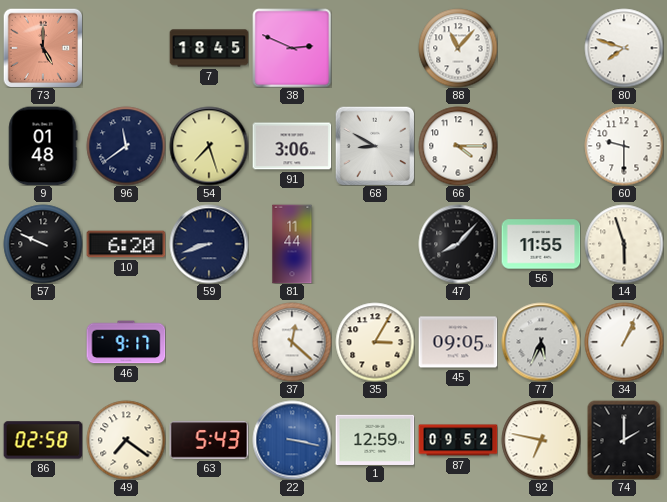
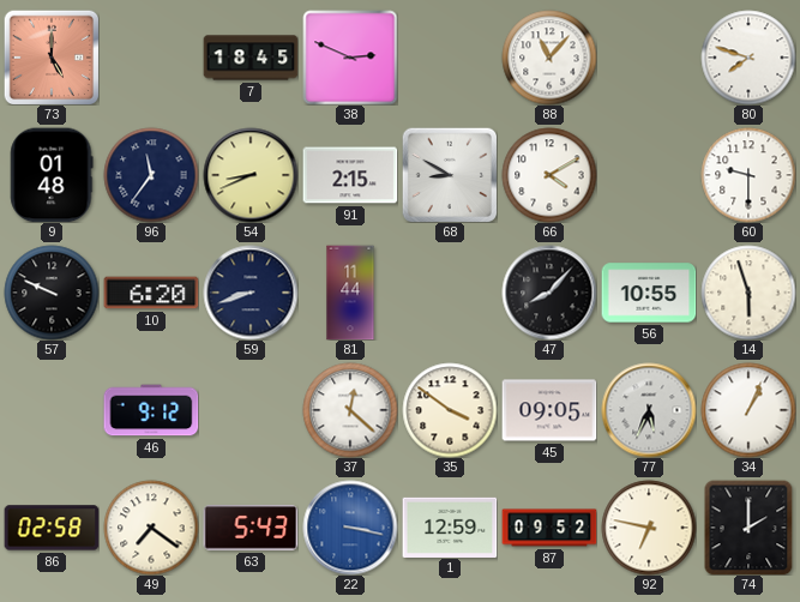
96: 11:39 -> 11:36
54: 7:27 -> 8:41
91: 3:06 -> 2:15
66: 4:15 -> 4:10
56: 11:55 -> 10:55
46: 9:17 -> 9:12
35: 3:05 -> 3:51
